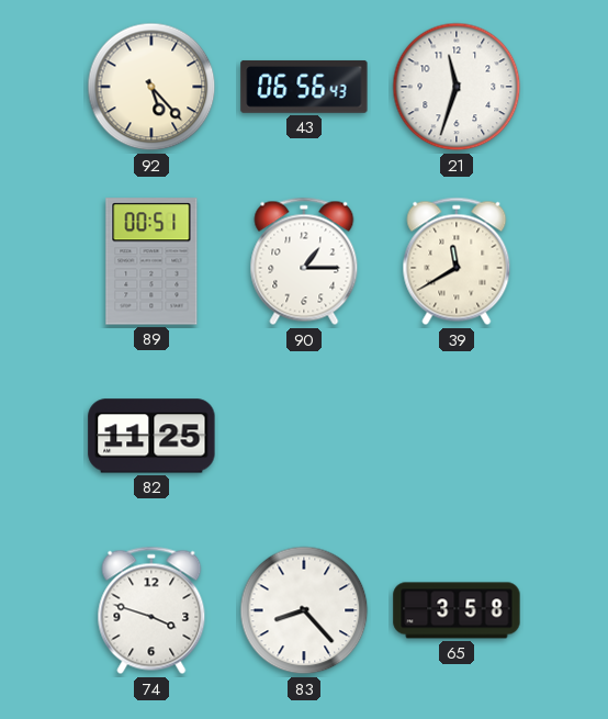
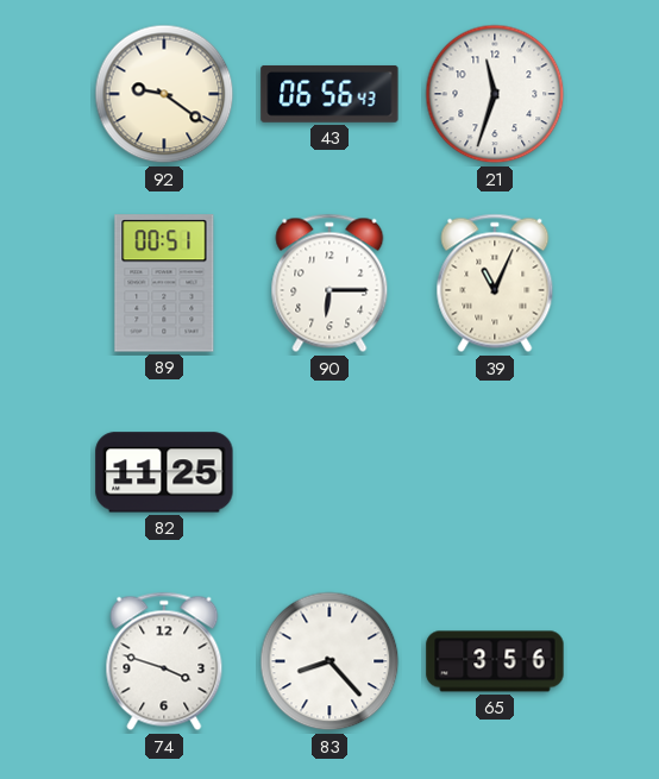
92: 5:23 -> 9:21
90: 1:15 -> 6:15
39: 11:40 -> 11:04
65: 3:58 -> 3:56
